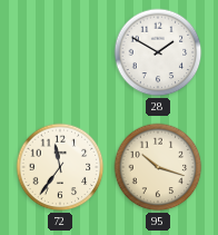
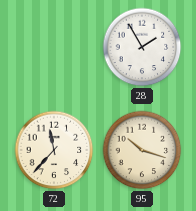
28: 1:50 -> 1:55
72: 11:36 -> 11:37
